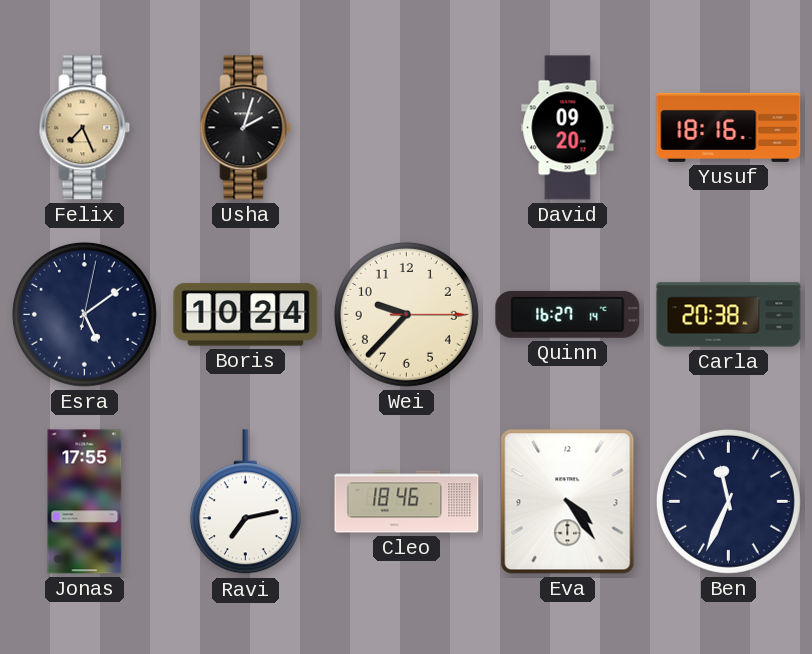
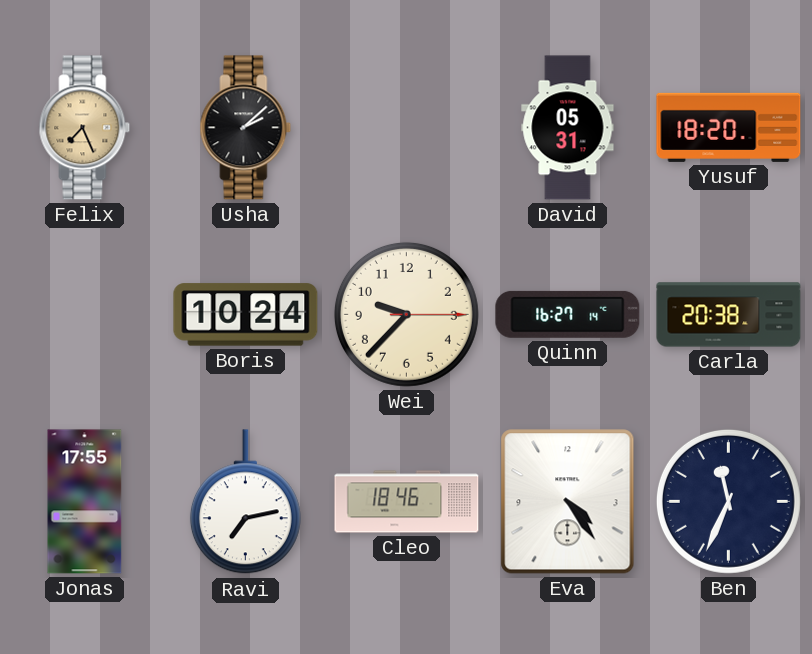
Usha: 2:03 -> 2:08
David: 09:20 -> 05:31
Yusuf: 18:16 -> 18:20
Esra: 5:09 -> none
